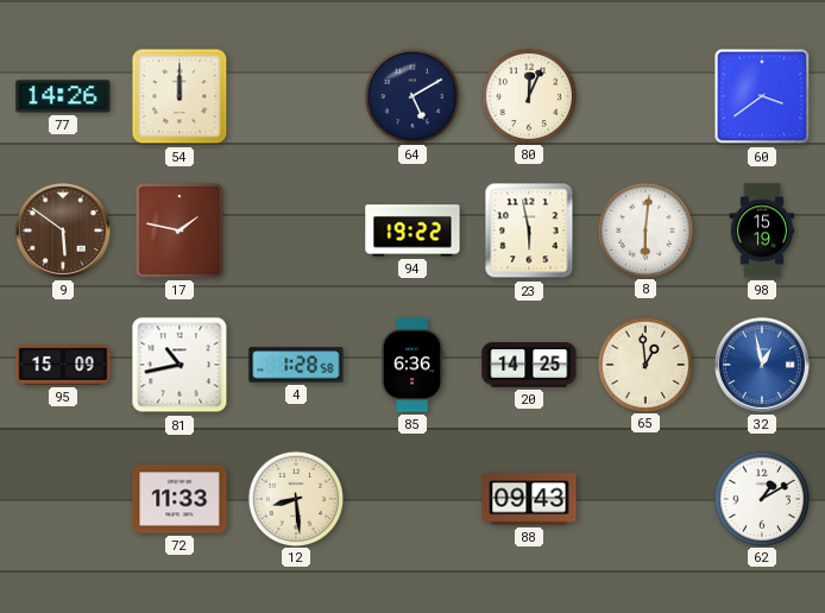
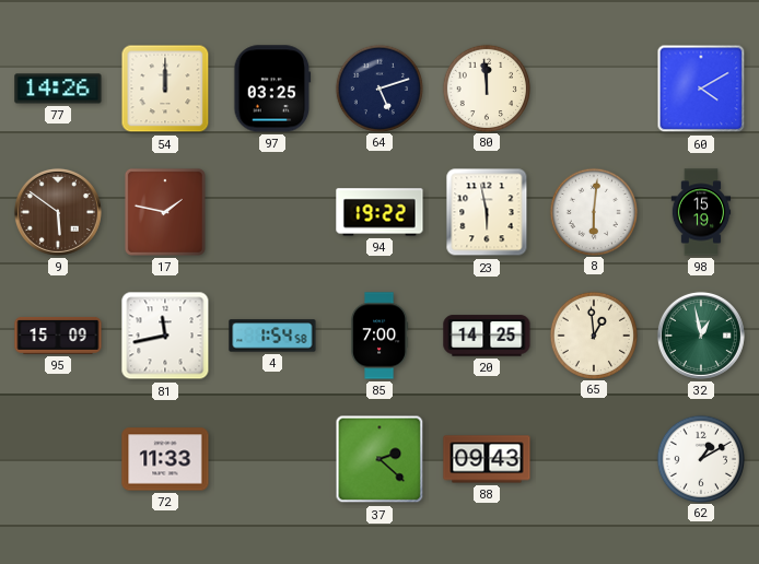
97: none -> 03:25
64: 5:10 -> 5:12
80: 12:04 -> 11:59
60: 3:39 -> 4:10
81: 10:43 -> 11:43
4: 1:28 -> 1:54
85: 6:36 -> 7:00
32 dial: blue -> green
12: 8:29 -> none
37: none -> 2:22
